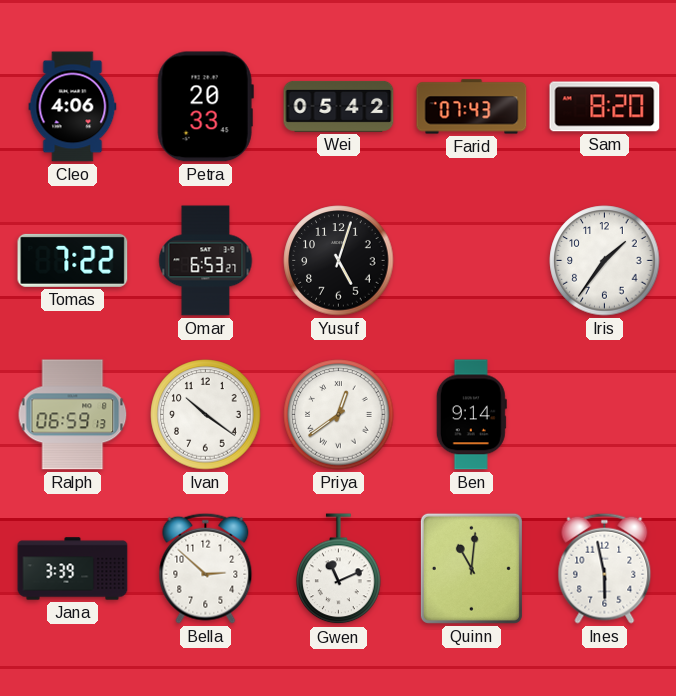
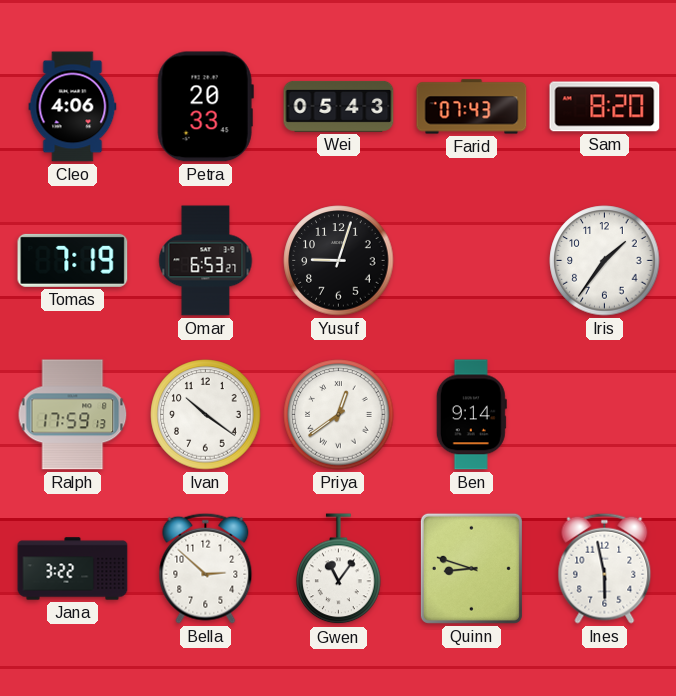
Wei: 05:42 -> 05:43
Tomas: 7:22 -> 7:19
Yusuf: 5:03 -> 9:03
Ralph: 06:59 -> 17:59
Jana: 3:39 -> 3:22
Gwen: 11:11 -> 11:06
Quinn: 11:01 -> 8:48
